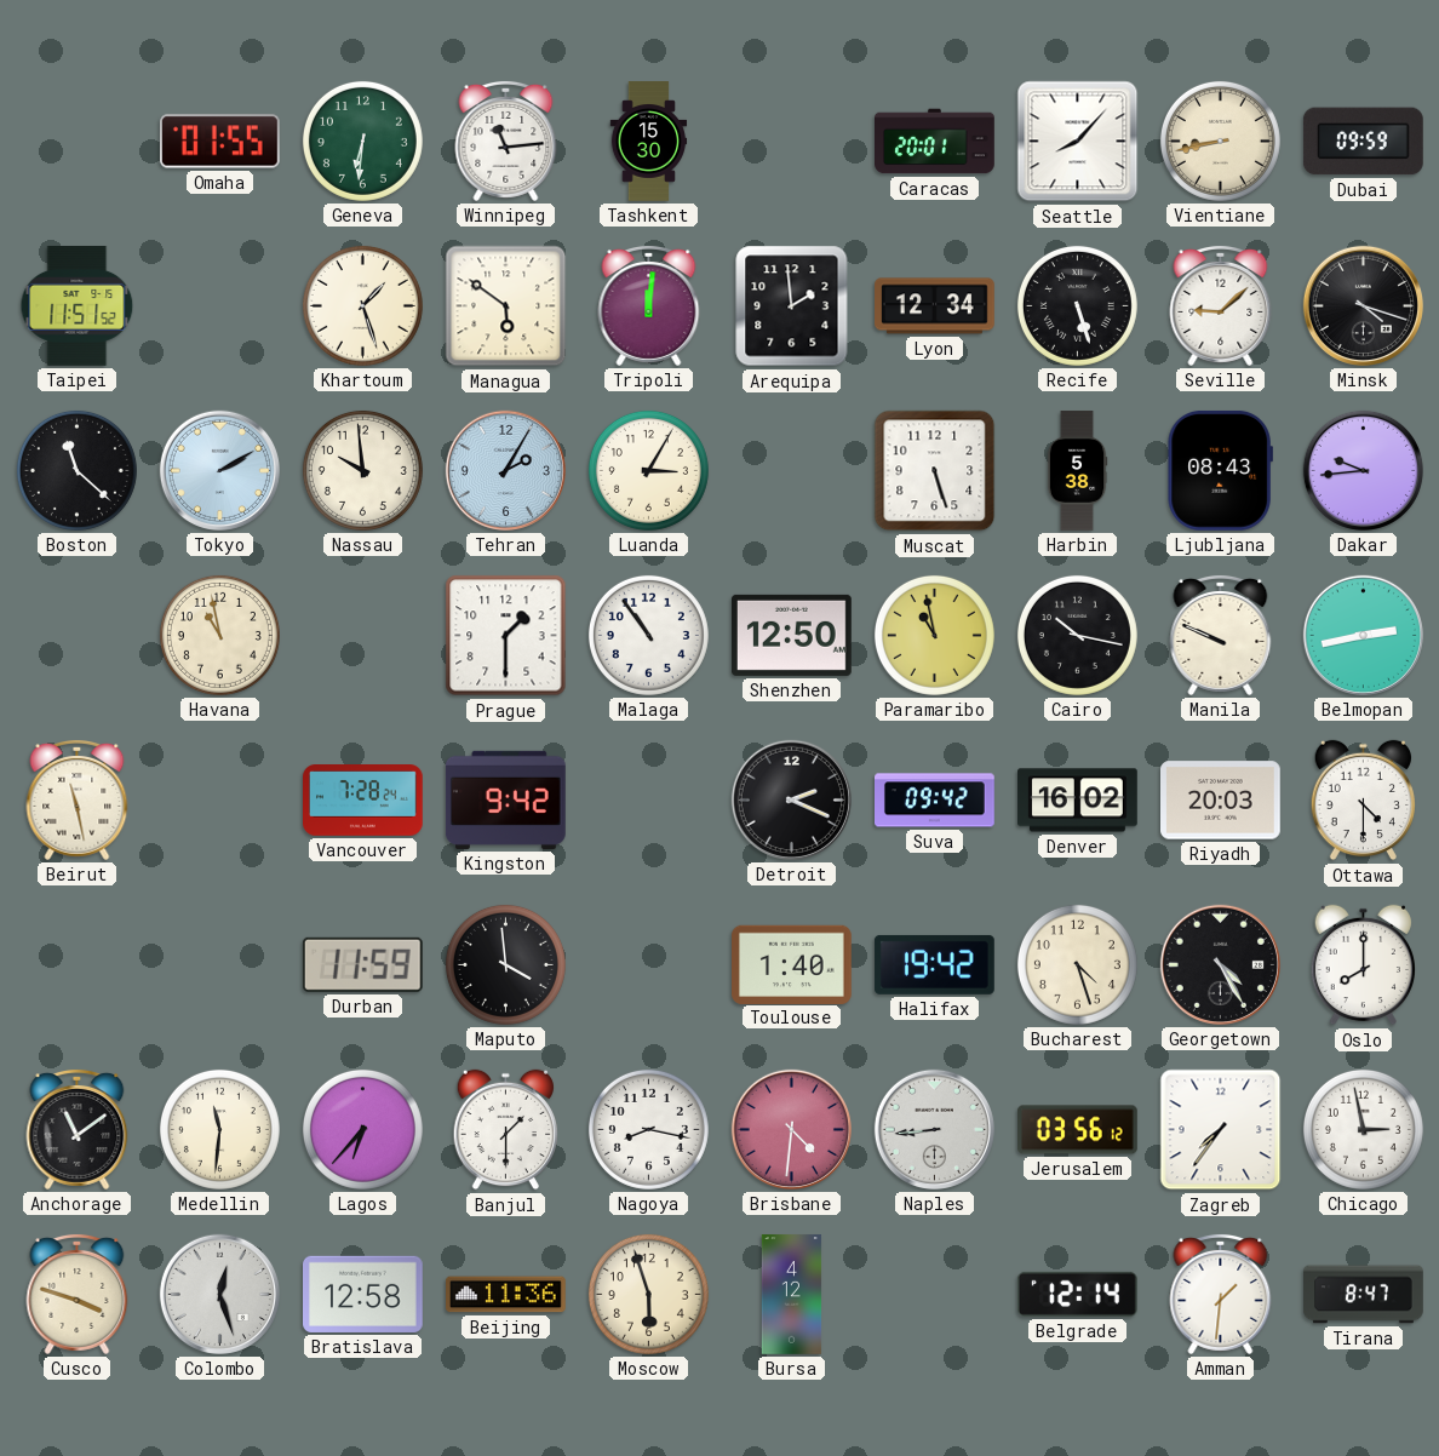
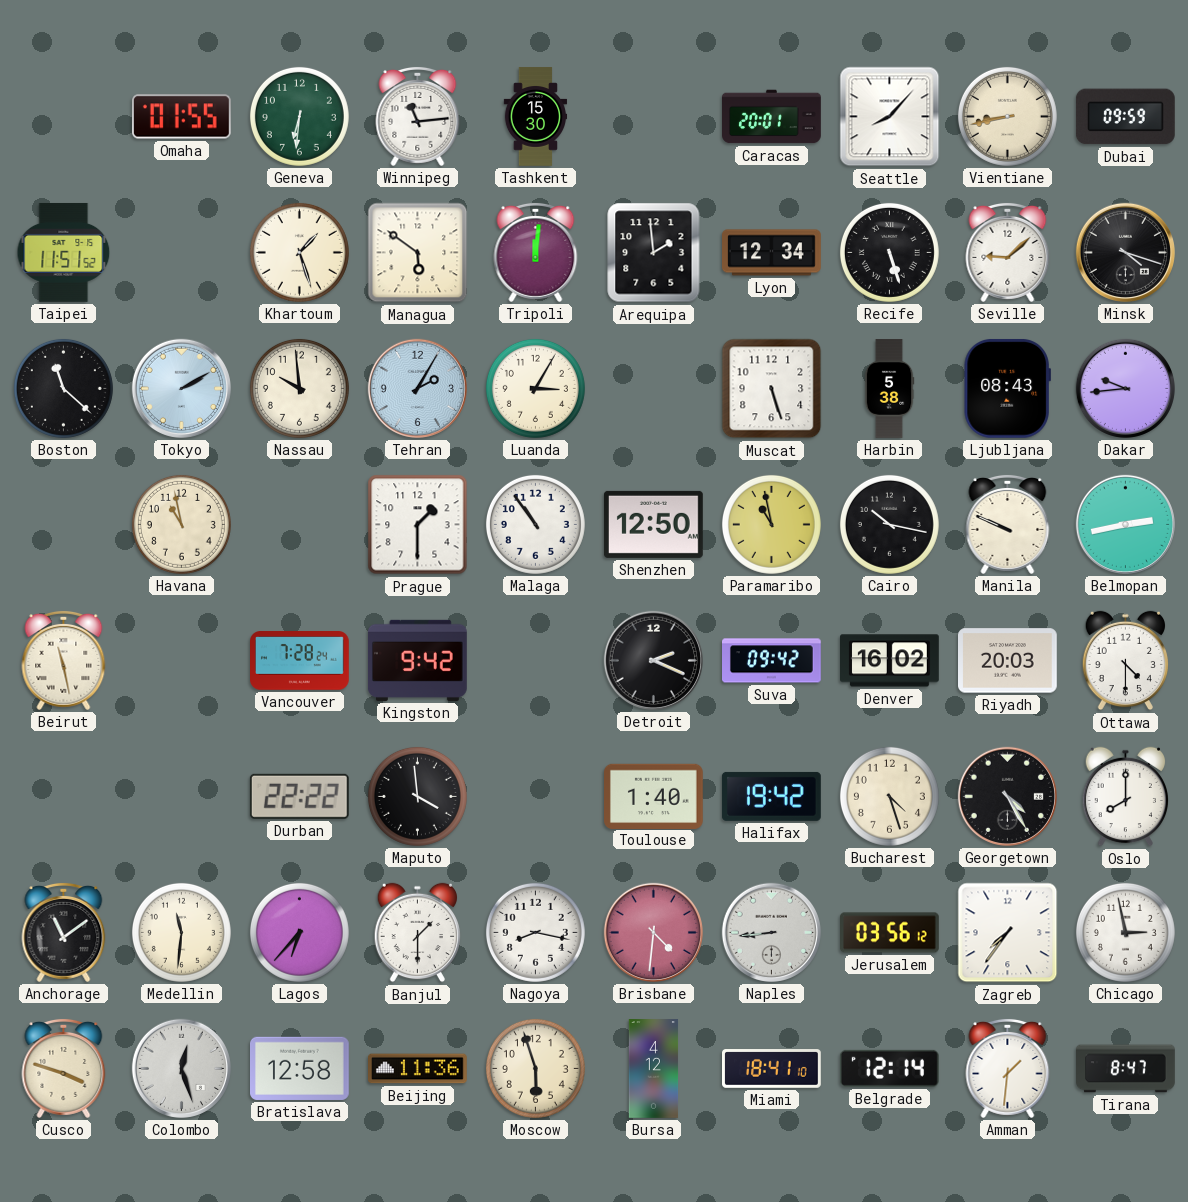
Durban: 11:59 -> 22:22
Miami: none -> 18:41
